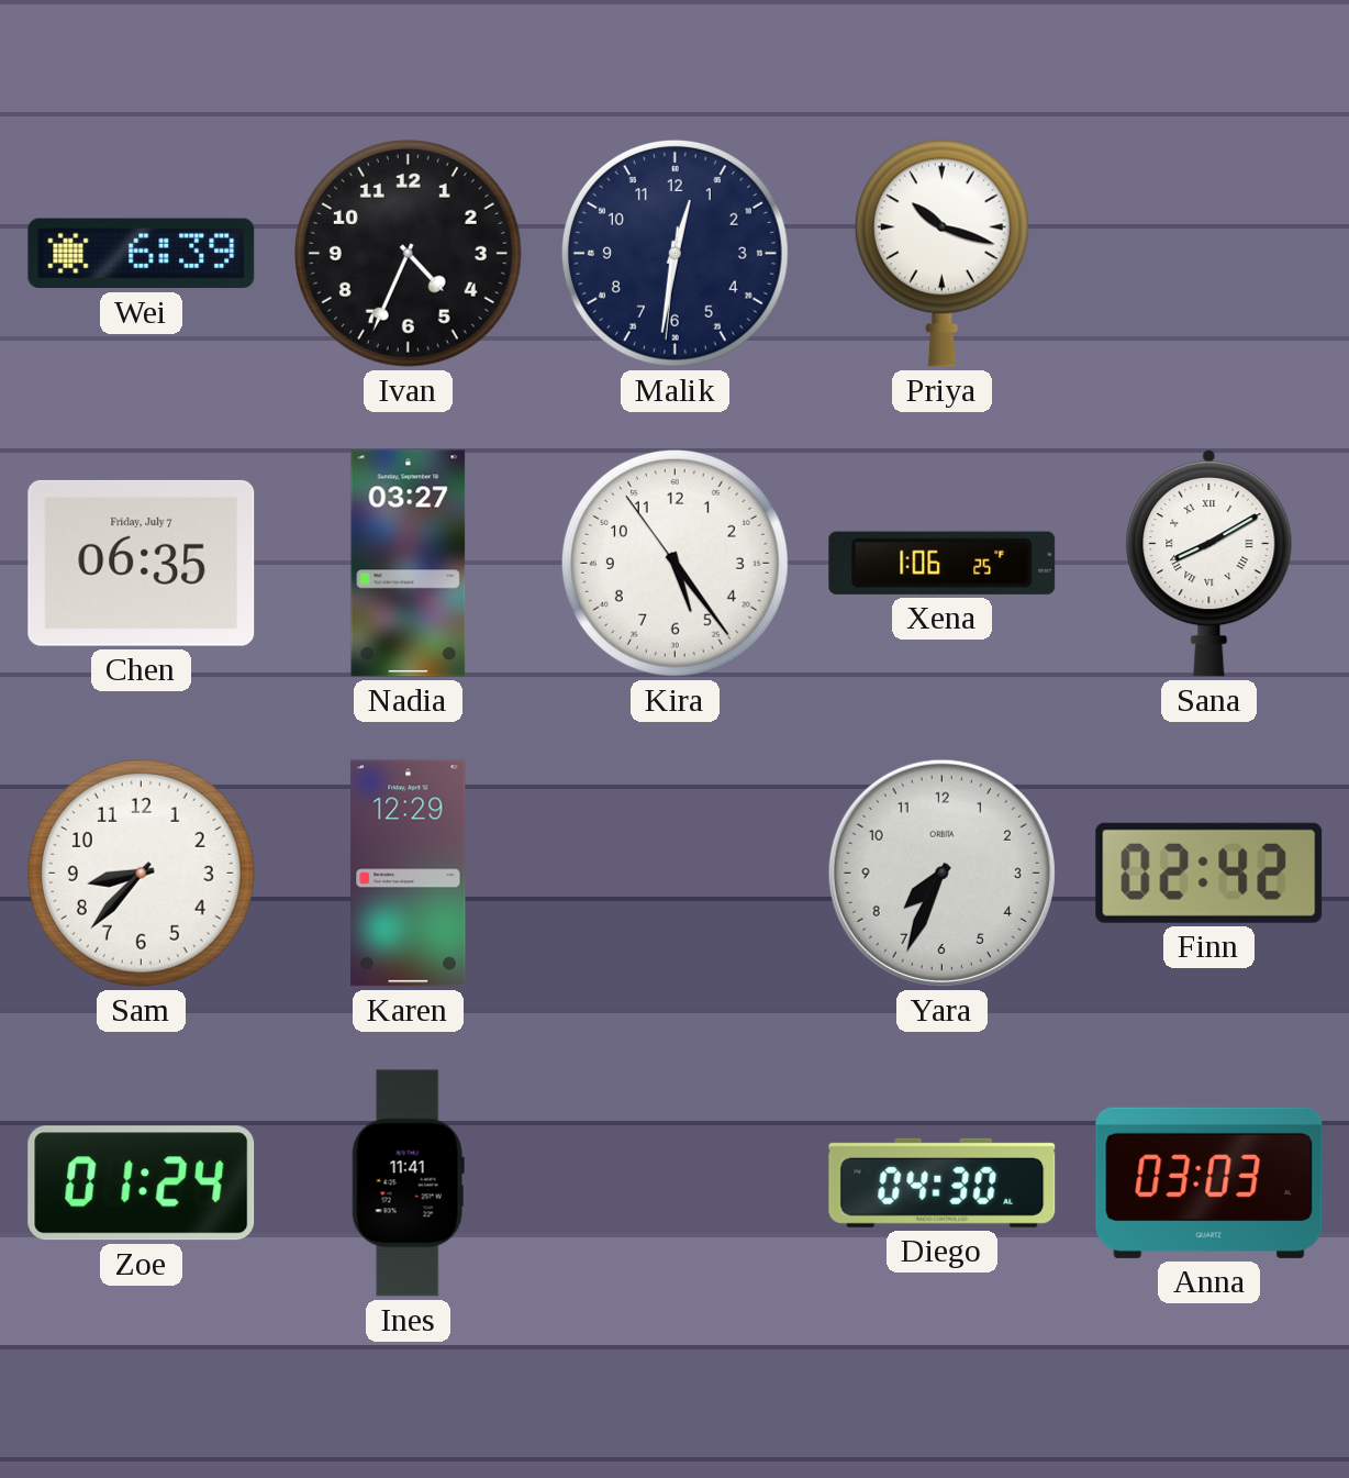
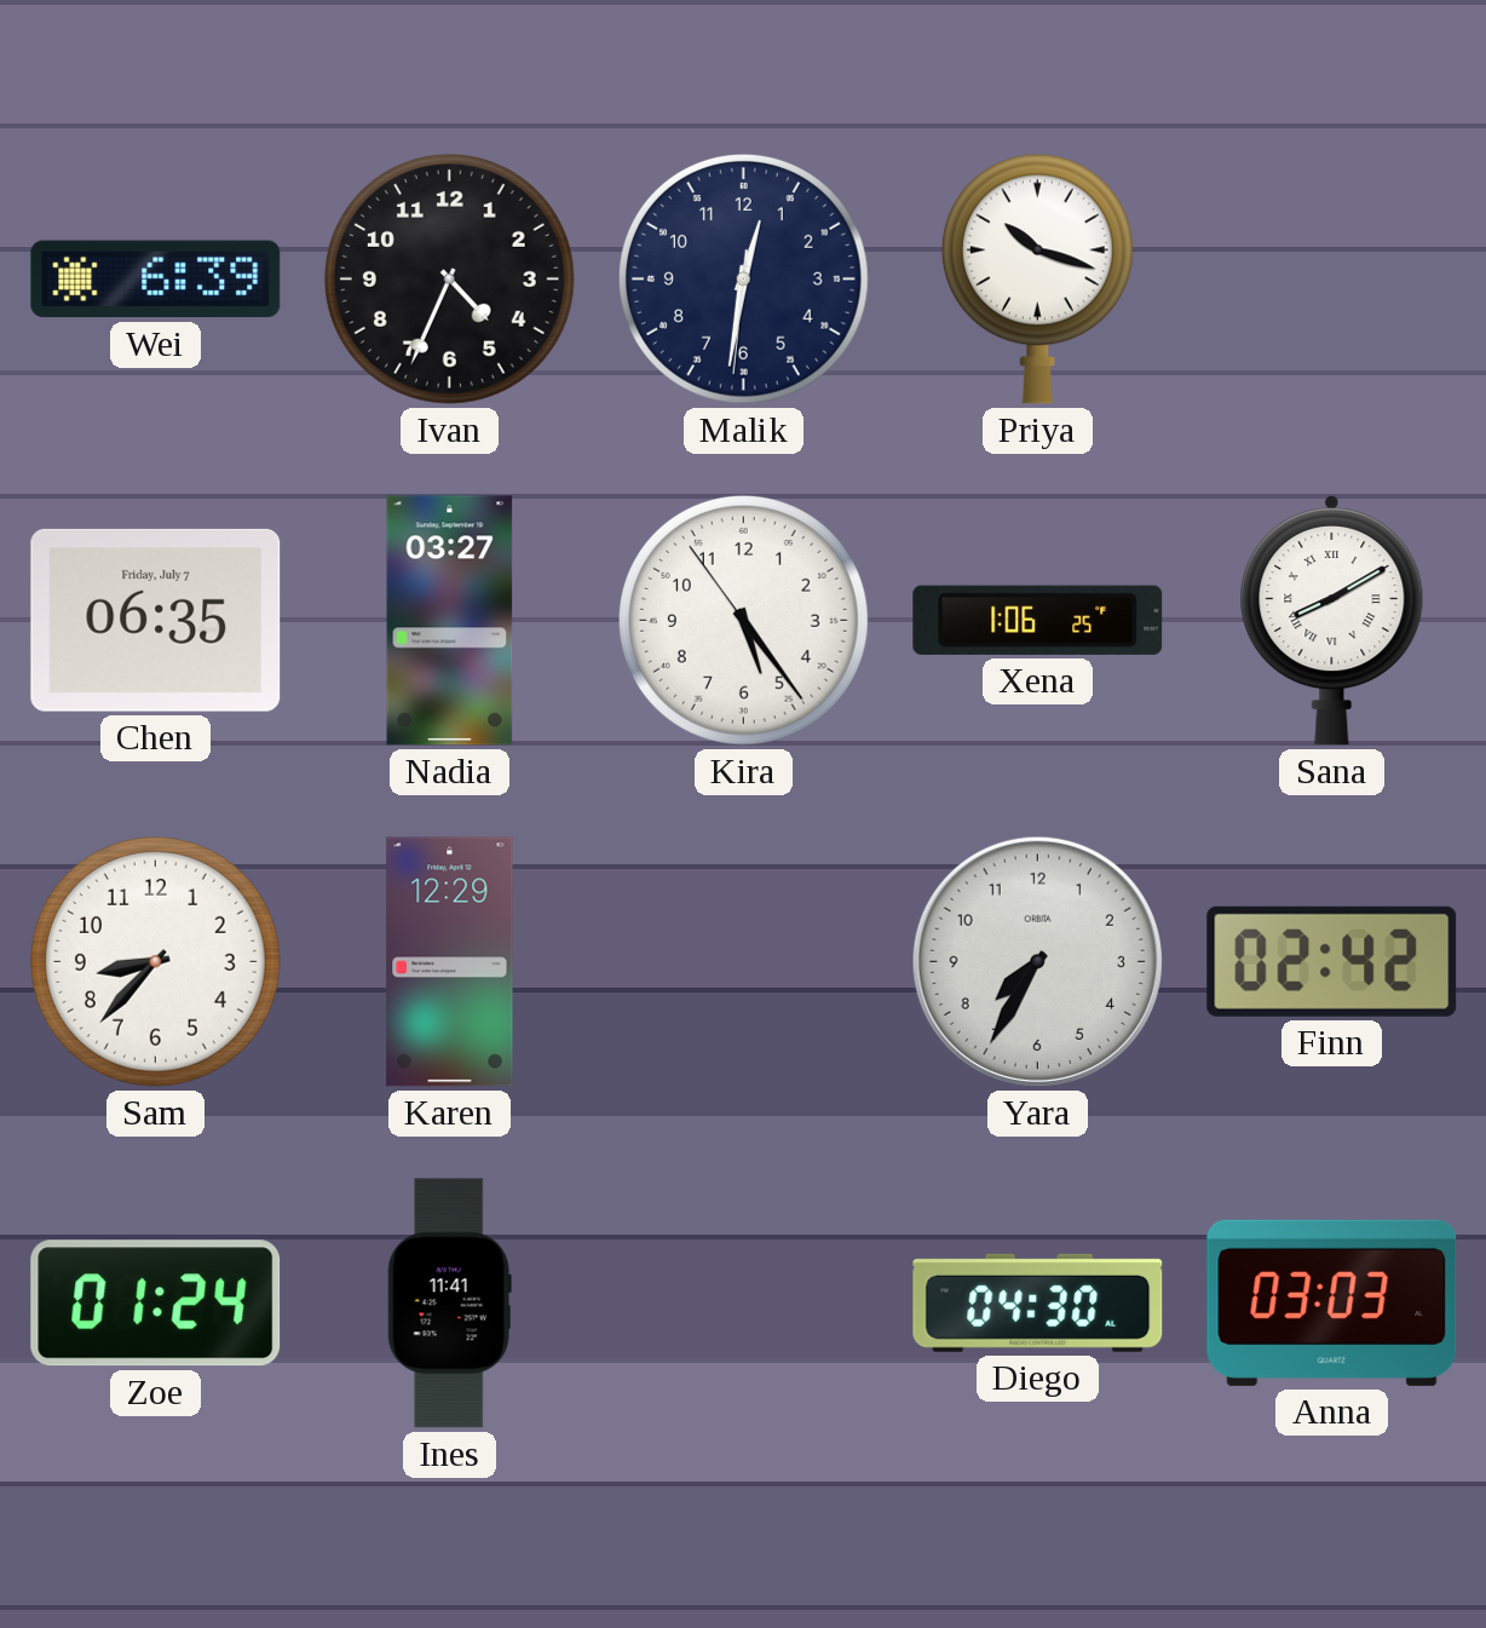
Yara: 7:34 -> 7:35
